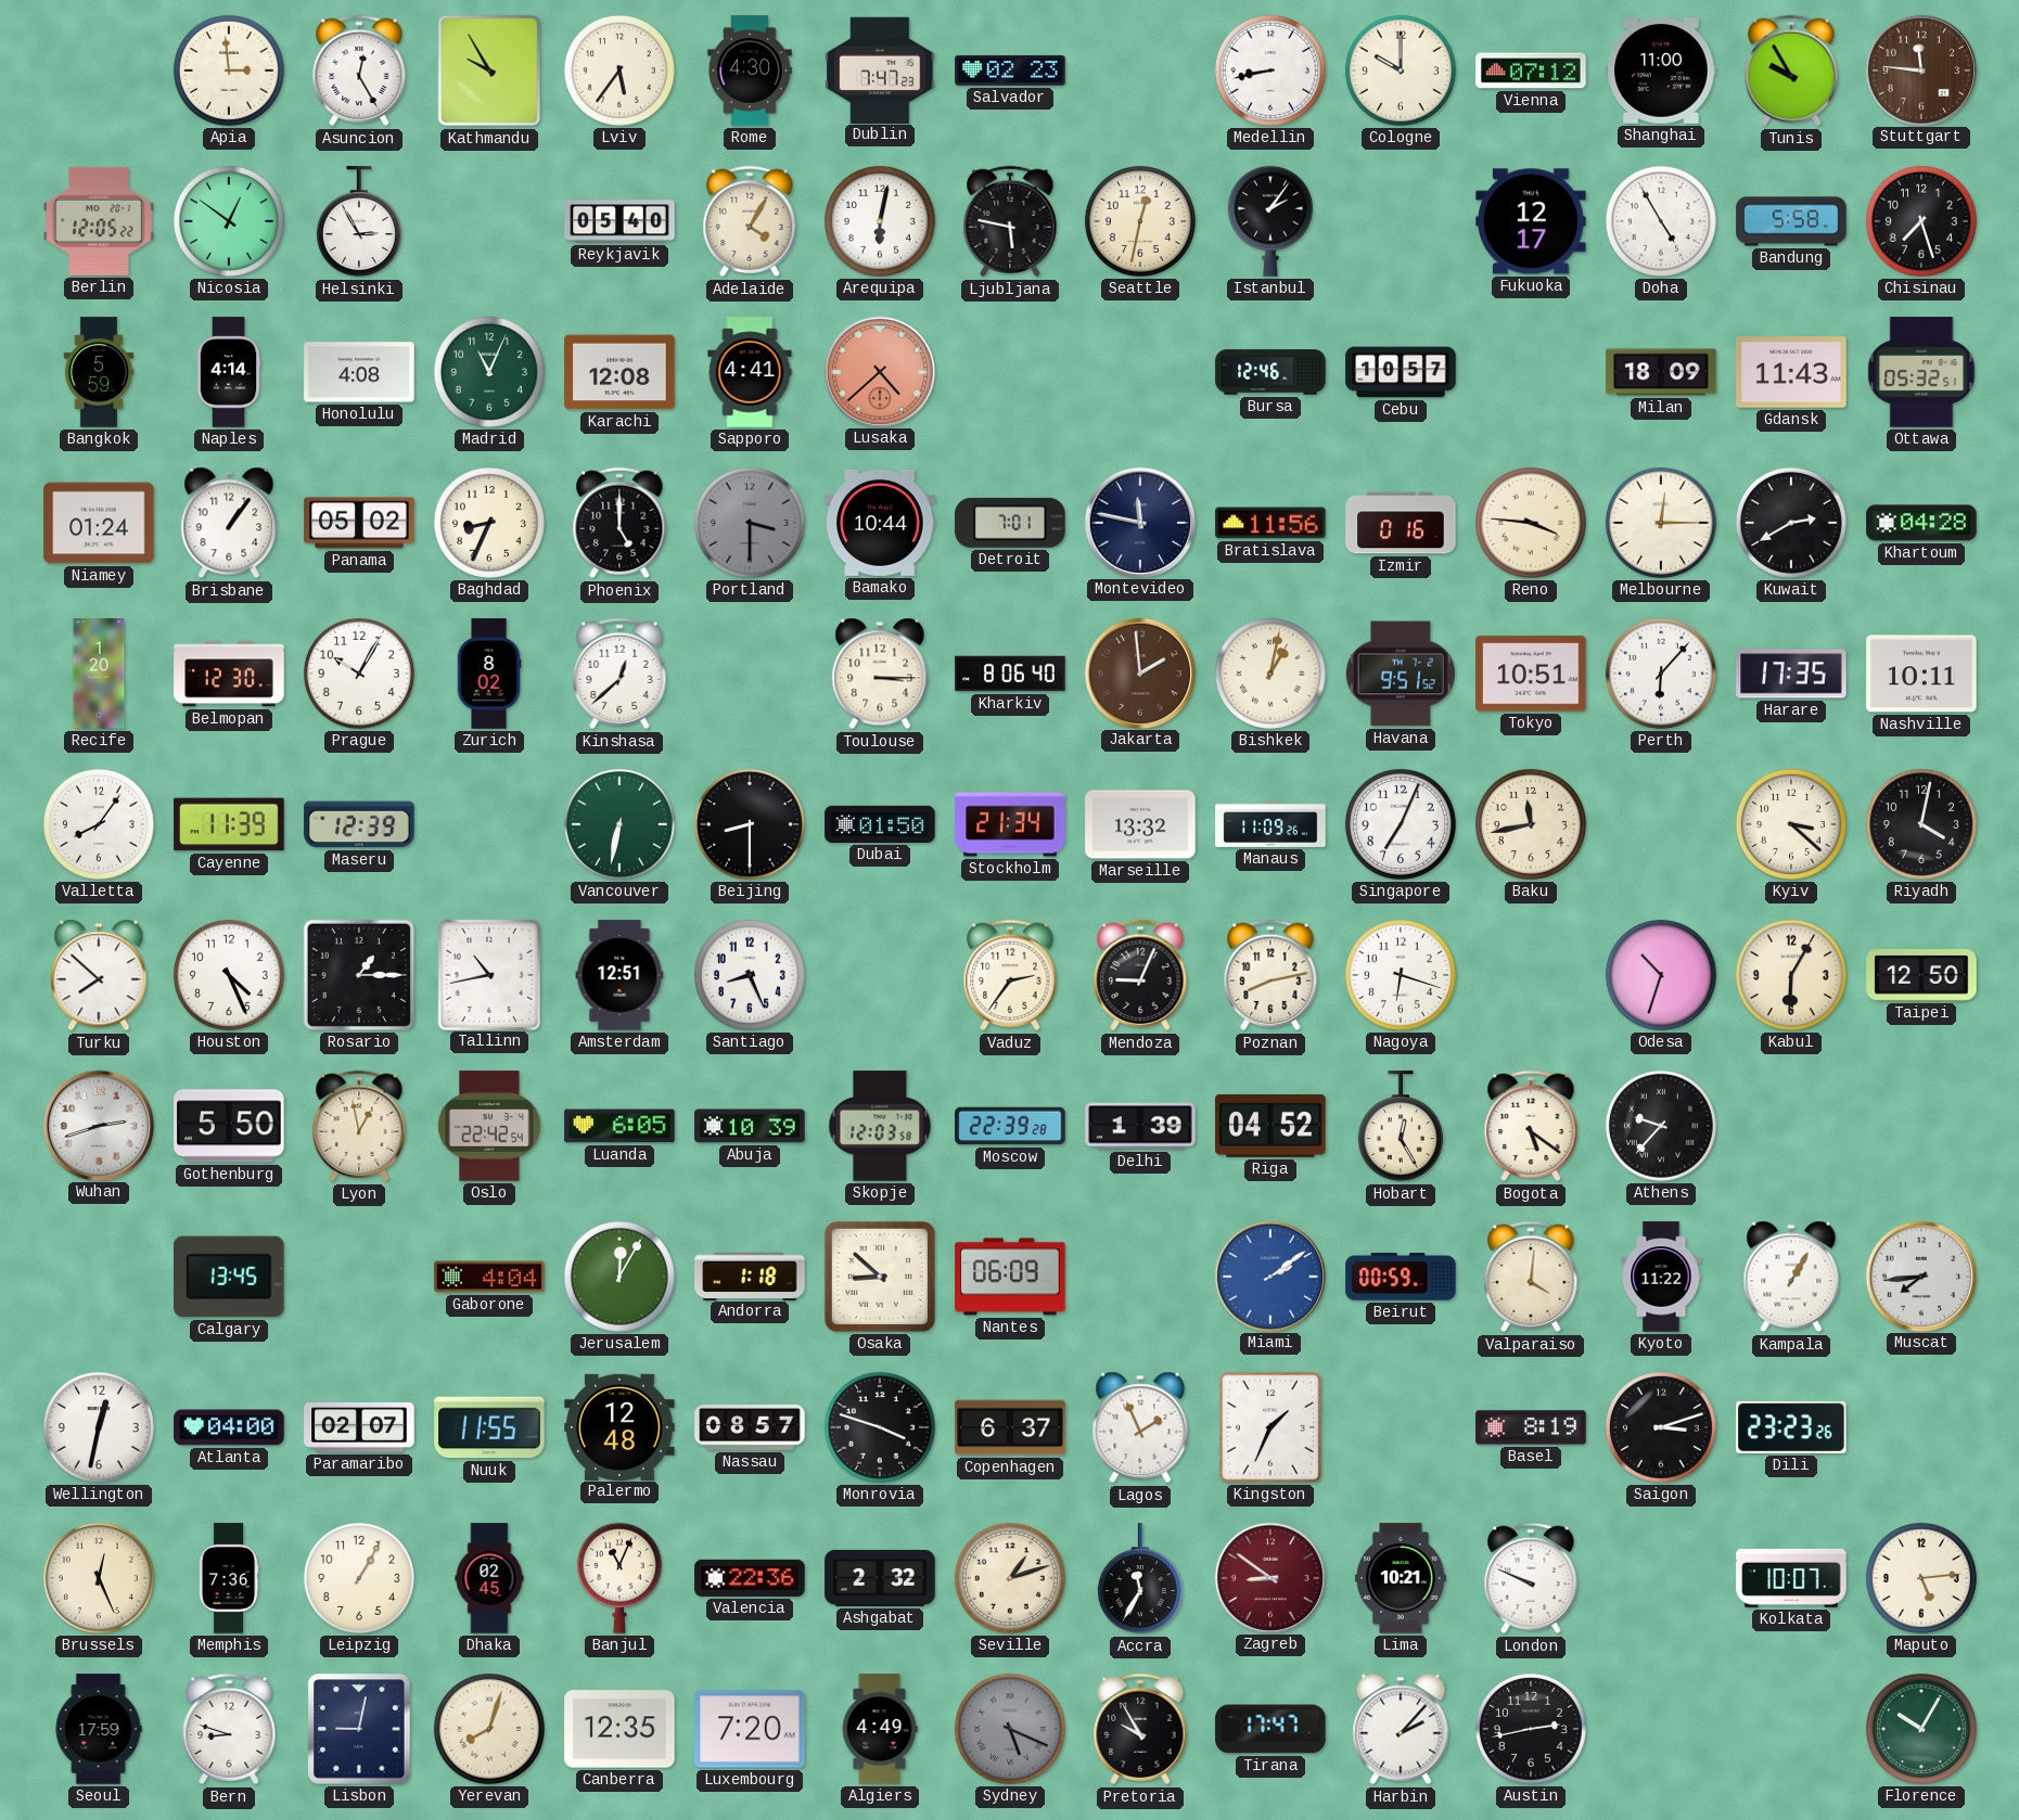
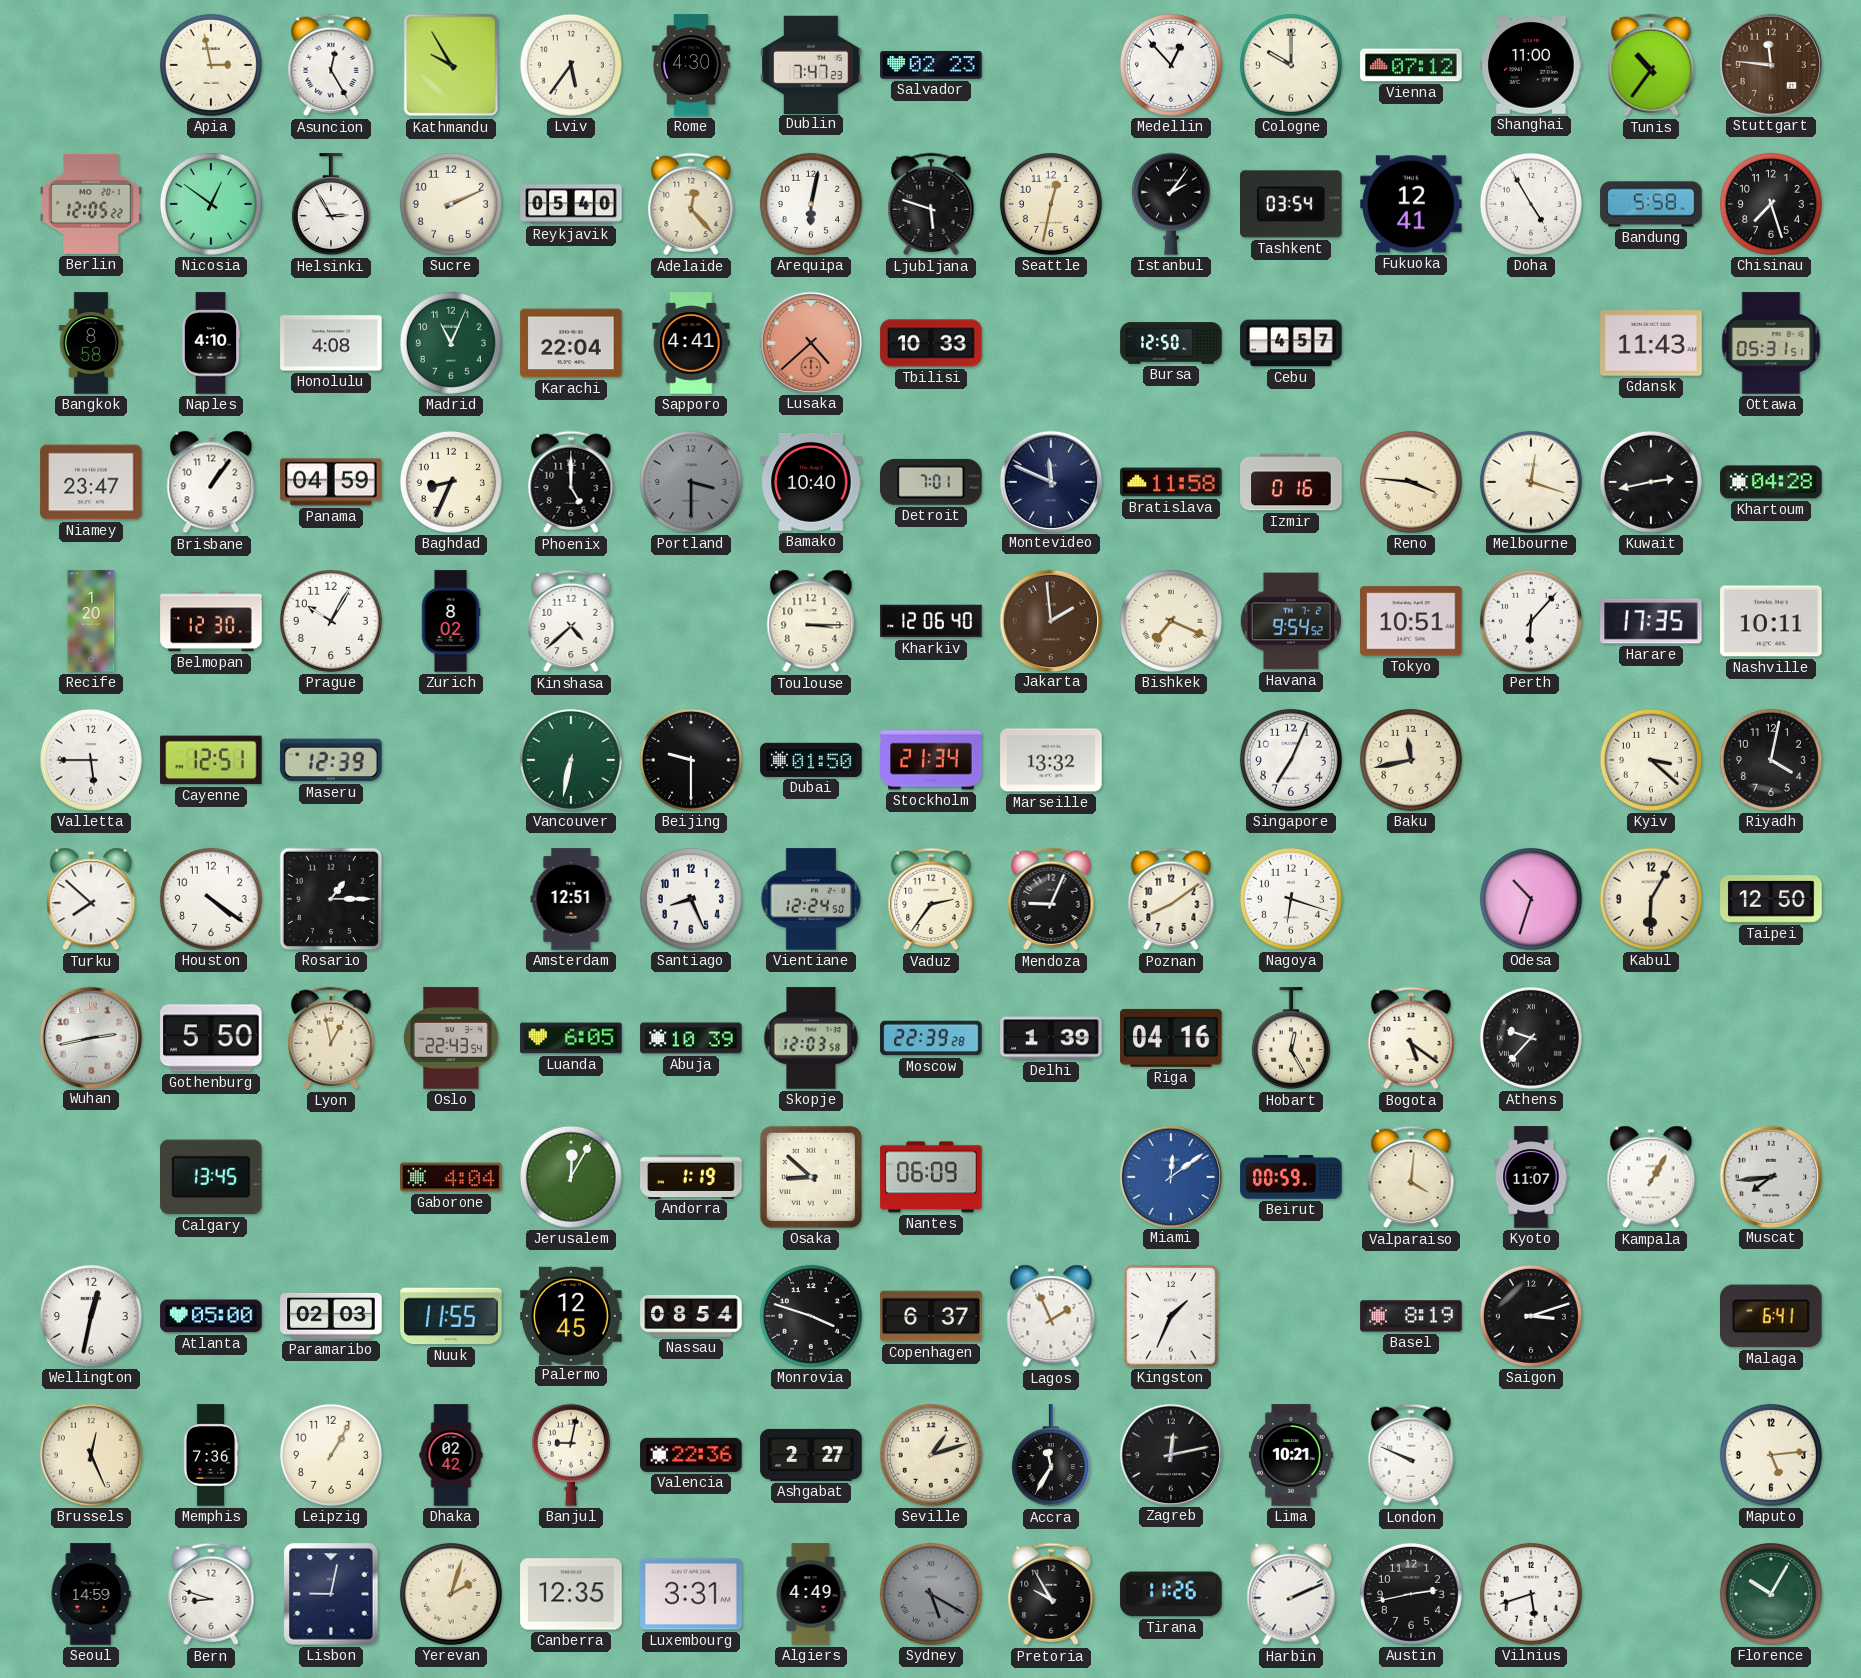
Apia: 2:59 -> 2:58
Medellin: 8:43 -> 12:53
Tunis: 9:55 -> 10:36
Sucre: none -> 2:11
Adelaide: 4:05 -> 12:23
Ljubljana: 5:47 -> 5:48
Tashkent: none -> 03:54
Fukuoka: 12:17 -> 12:41
Bangkok: 5:59 -> 8:58
Naples: 4:14 -> 4:10
Karachi: 12:08 -> 22:04
Tbilisi: none -> 10:33
Bursa: 12:46 -> 12:50
Cebu: 10:57 -> 4:57
Milan: 18:09 -> none
Ottawa: 05:32 -> 05:31
Niamey: 01:24 -> 23:47
Panama: 05:02 -> 04:59
Bamako: 10:44 -> 10:40
Montevideo: 11:47 -> 11:49
Bratislava: 11:56 -> 11:58
Melbourne: 12:15 -> 12:18
Kuwait: 2:40 -> 2:43
Kinshasa: 12:38 -> 4:38
Kharkiv: 8:06 -> 12:06
Bishkek: 1:02 -> 7:19
Havana: 9:51 -> 9:54
Valletta: 8:06 -> 5:45
Cayenne: 11:39 -> 12:51
Beijing: 8:30 -> 9:30
Manaus: 11:09 -> none
Houston: 4:26 -> 4:21
Tallinn: 10:43 -> none
Vientiane: none -> 12:24
Poznan: 8:13 -> 8:09
Wuhan: 2:42 -> 2:43
Oslo: 22:42 -> 22:43
Riga: 04:52 -> 04:16
Andorra: 1:18 -> 1:19
Miami: 2:09 -> 12:09
Kyoto: 11:22 -> 11:07
Atlanta: 04:00 -> 05:00
Paramaribo: 02:07 -> 02:03
Palermo: 12:48 -> 12:45
Nassau: 08:57 -> 08:54
Dili: 23:23 -> none
Malaga: none -> 6:41
Dhaka: 02:45 -> 02:42
Banjul: 11:04 -> 9:02
Ashgabat: 2:32 -> 2:27
Zagreb: 8:51 -> 12:13
Zagreb dial: burgundy -> black
Kolkata: 10:07 -> none
Seoul: 17:59 -> 14:59
Yerevan: 8:03 -> 2:03
Luxembourg: 7:20 -> 3:31
Sydney: 5:19 -> 5:20
Tirana: 17:47 -> 11:26
Harbin: 2:07 -> 2:11
Vilnius: none -> 5:42
